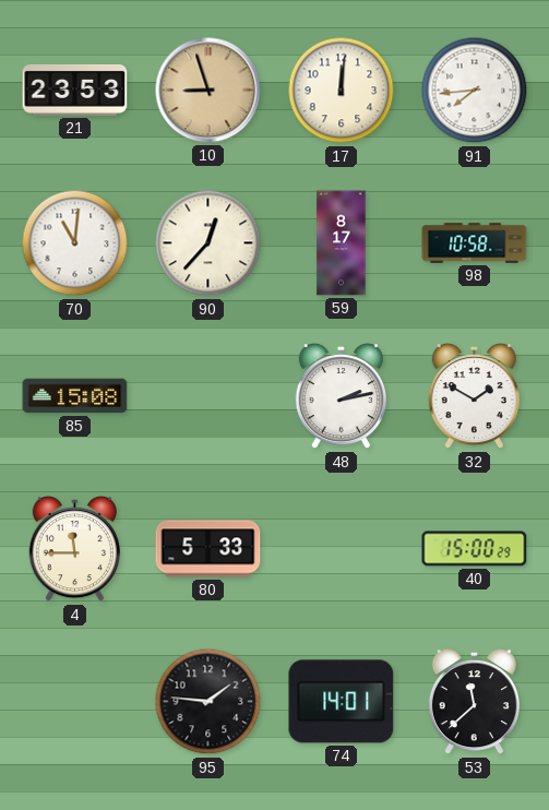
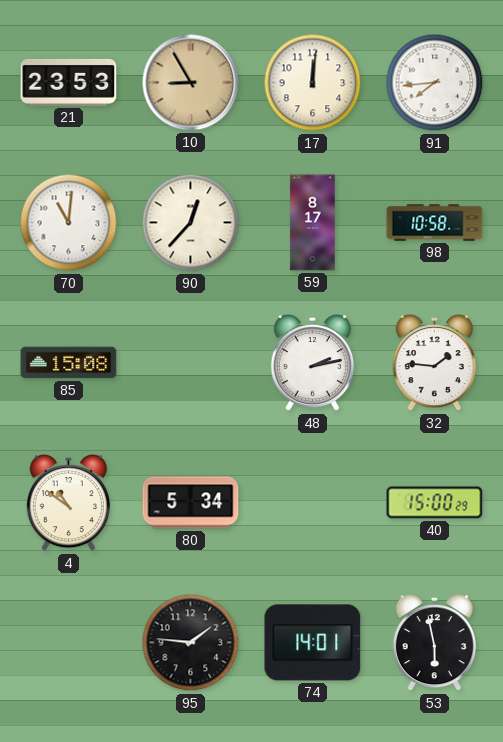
10: 8:57 -> 8:55
32: 1:50 -> 1:46
4: 11:45 -> 10:51
80: 5:33 -> 5:34
53: 11:38 -> 5:58
